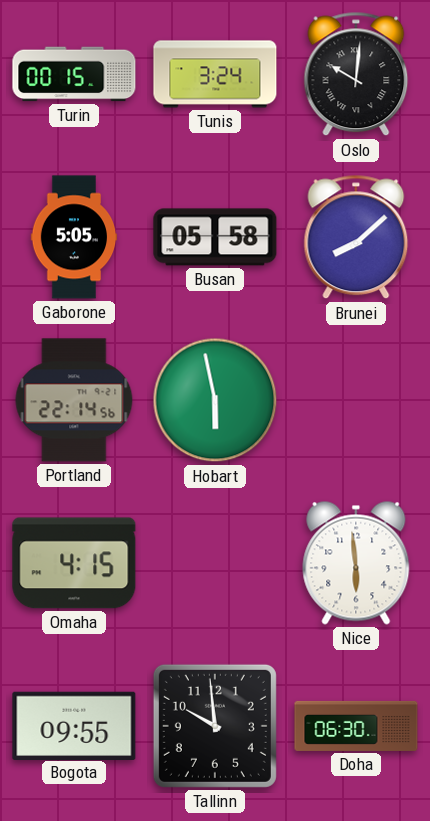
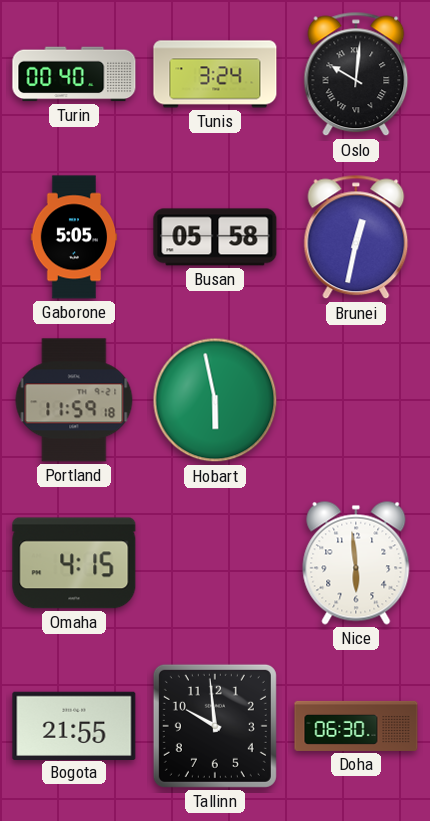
Turin: 00:15 -> 00:40
Brunei: 8:08 -> 12:32
Portland: 22:14 -> 11:59
Bogota: 09:55 -> 21:55
